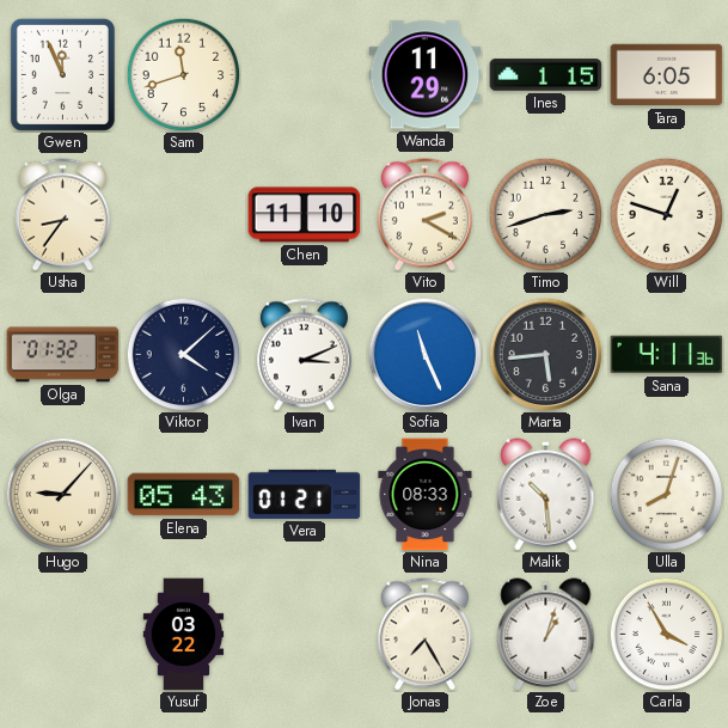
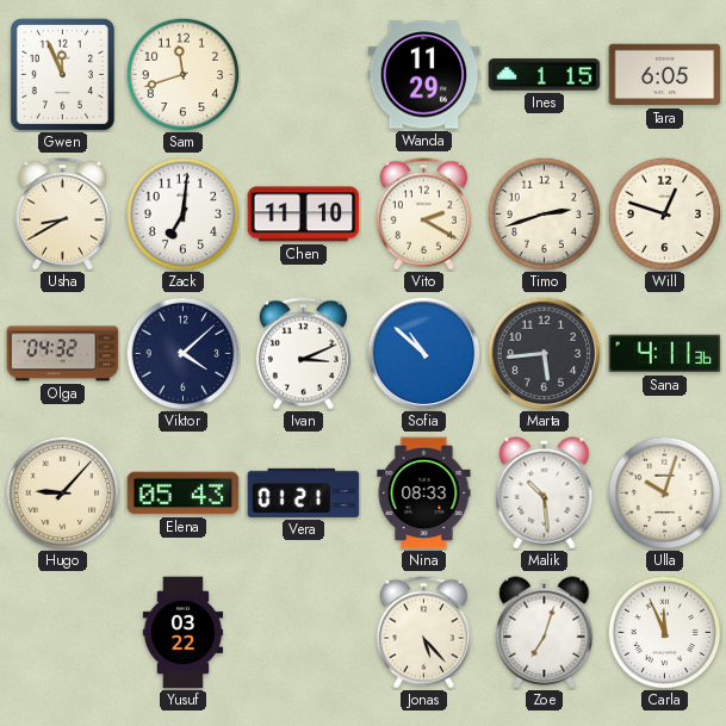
Usha: 8:36 -> 8:40
Zack: none -> 7:01
Olga: 01:32 -> 04:32
Sofia: 11:26 -> 10:52
Ulla: 8:03 -> 10:03
Jonas: 7:25 -> 5:23
Zoe: 1:03 -> 7:03
Carla: 3:55 -> 11:56
